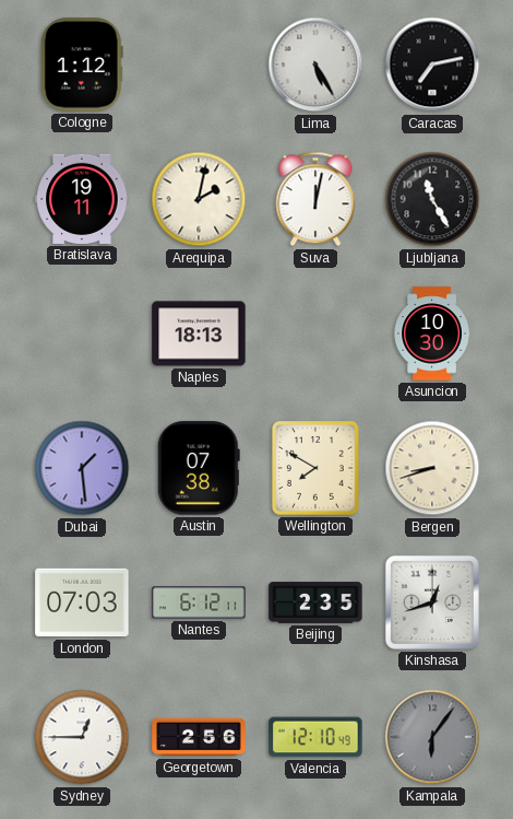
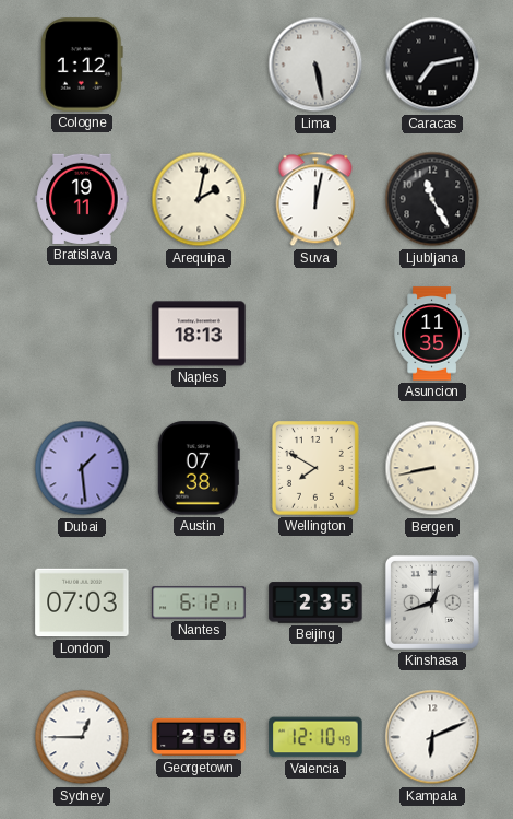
Lima: 5:25 -> 5:28
Asuncion: 10:30 -> 11:35
Bergen: 8:42 -> 8:43
Kampala: 6:06 -> 6:11
Kampala dial: grey -> white
